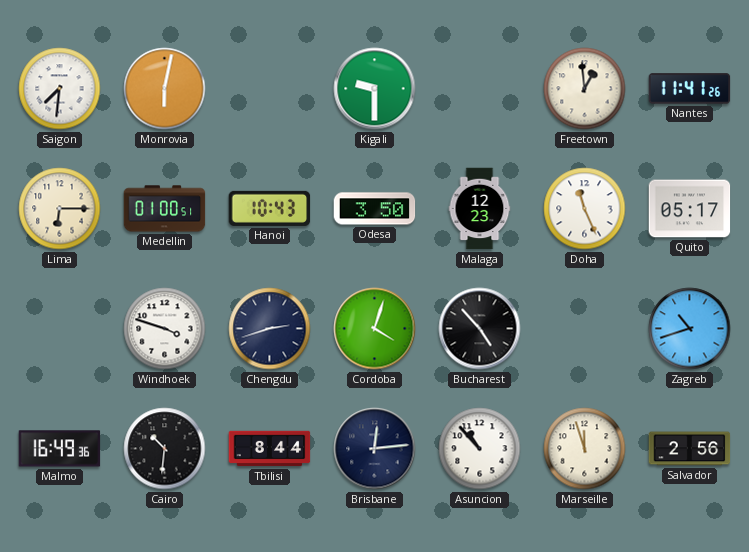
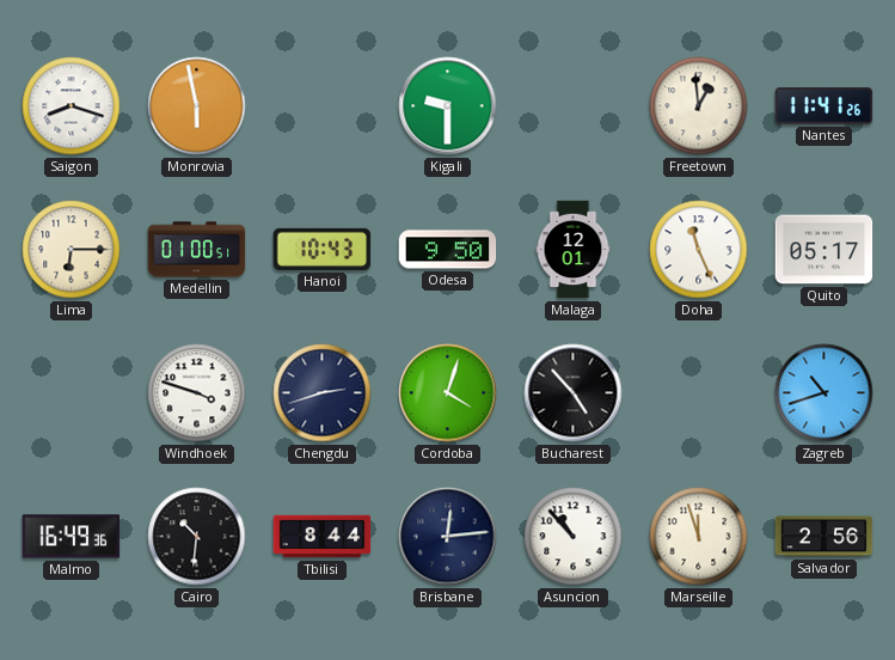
Saigon: 7:31 -> 8:18
Monrovia: 6:02 -> 5:58
Odesa: 3:50 -> 9:50
Malaga: 12:23 -> 12:01
